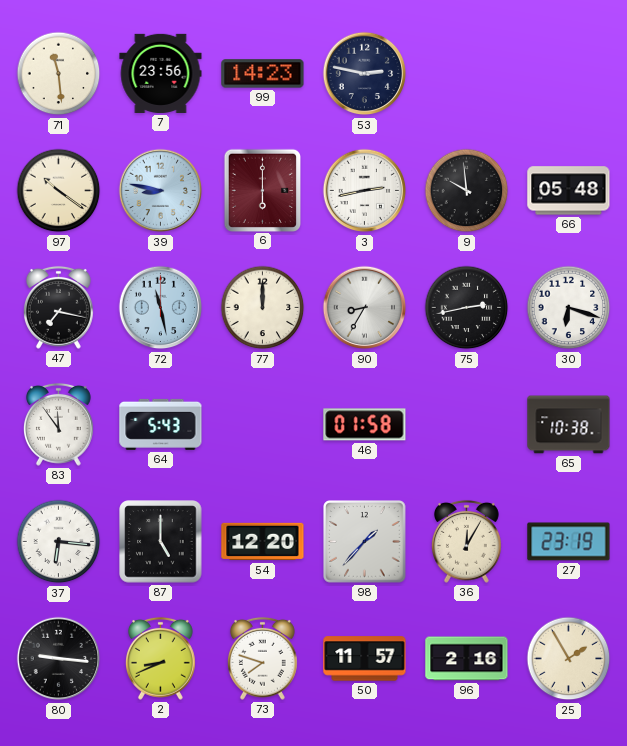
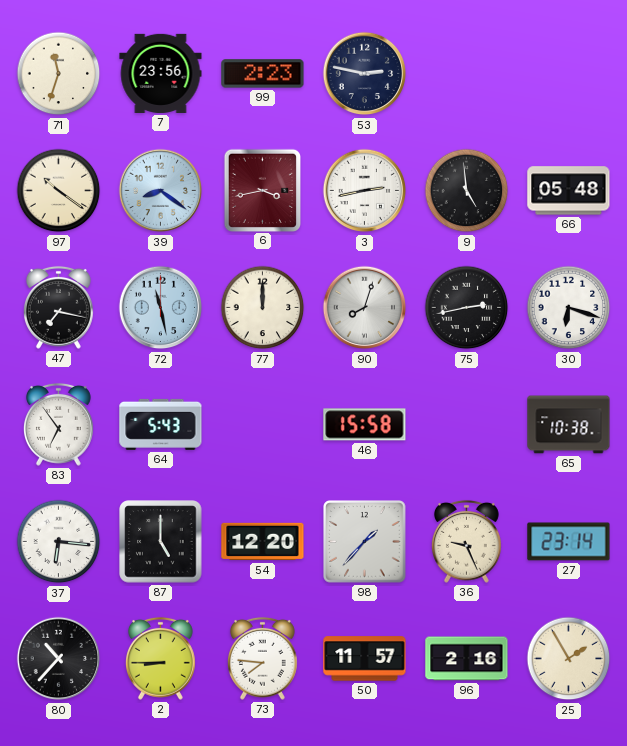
71: 11:29 -> 11:33
99: 14:23 -> 2:23
39: 8:47 -> 8:21
6: 6:00 -> 3:43
9: 9:59 -> 4:59
90: 8:35 -> 8:03
83: 11:54 -> 6:54
46: 01:58 -> 15:58
36: 12:05 -> 9:26
27: 23:19 -> 23:14
80: 9:16 -> 10:37
2: 8:41 -> 8:45
73: 7:48 -> 7:46
